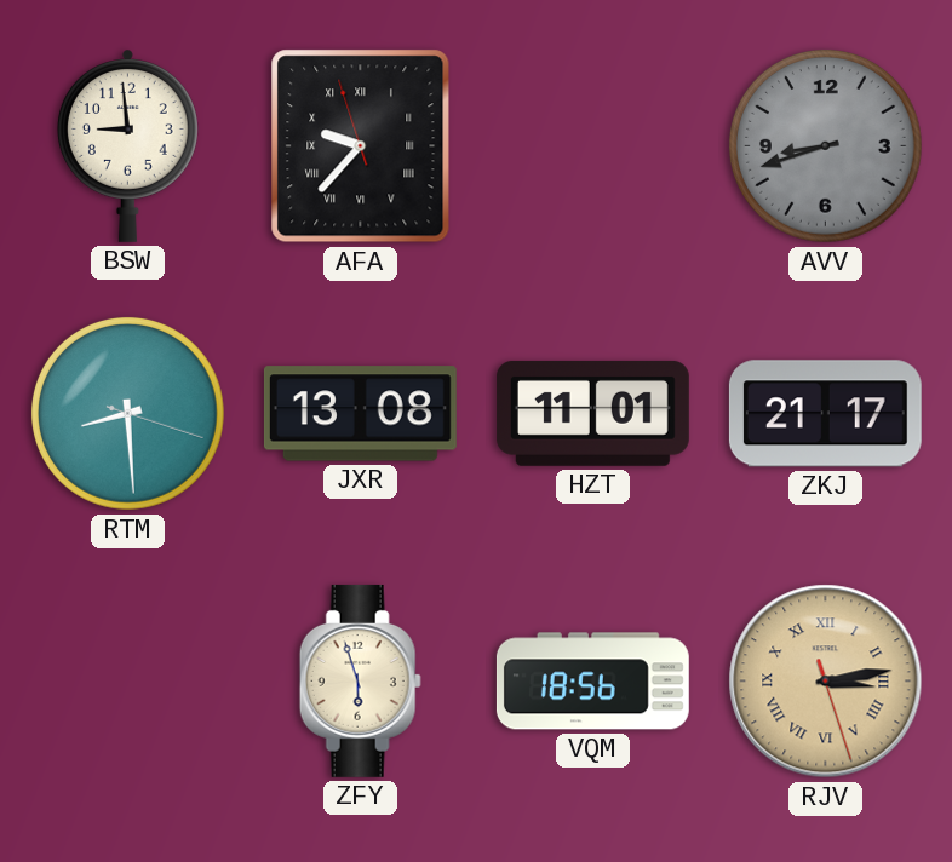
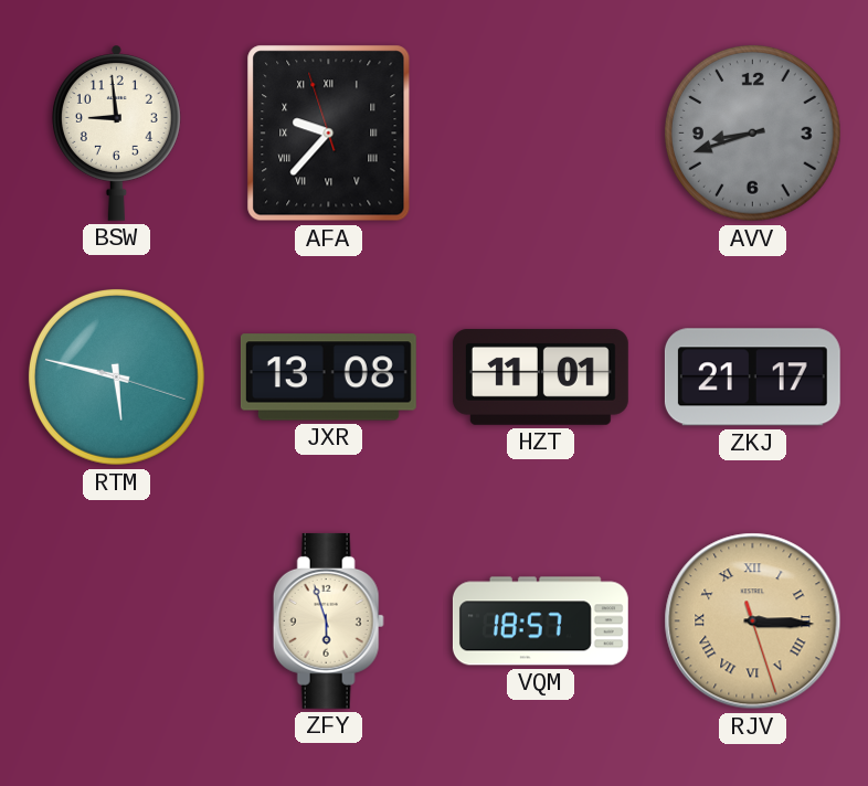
RTM: 8:29 -> 5:47
VQM: 18:56 -> 18:57
RJV: 3:13 -> 3:15
